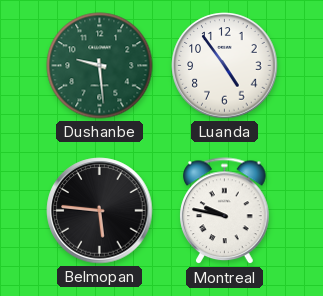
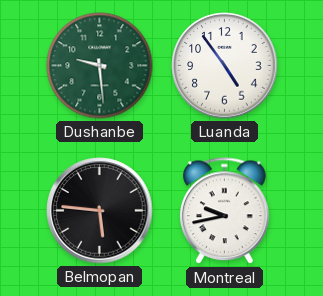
Montreal: 9:47 -> 9:43
